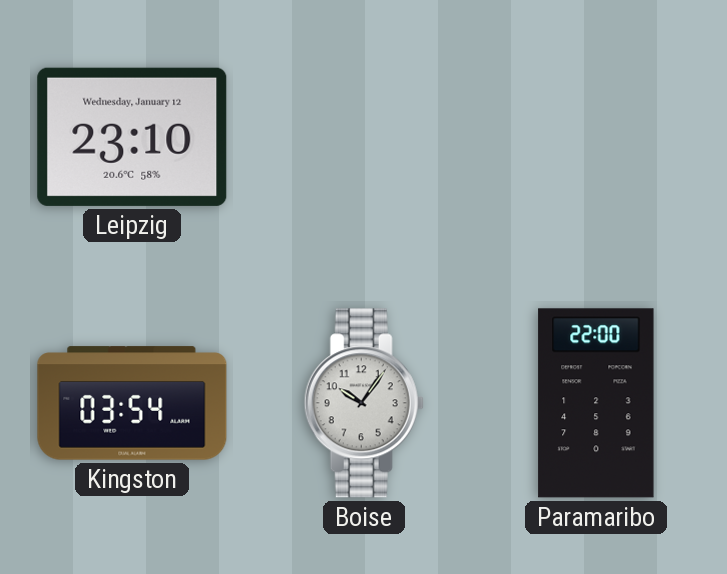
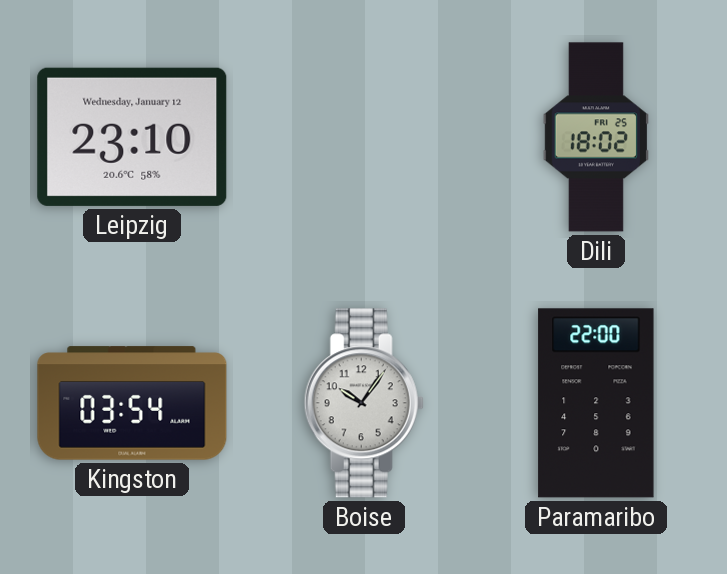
Dili: none -> 18:02
